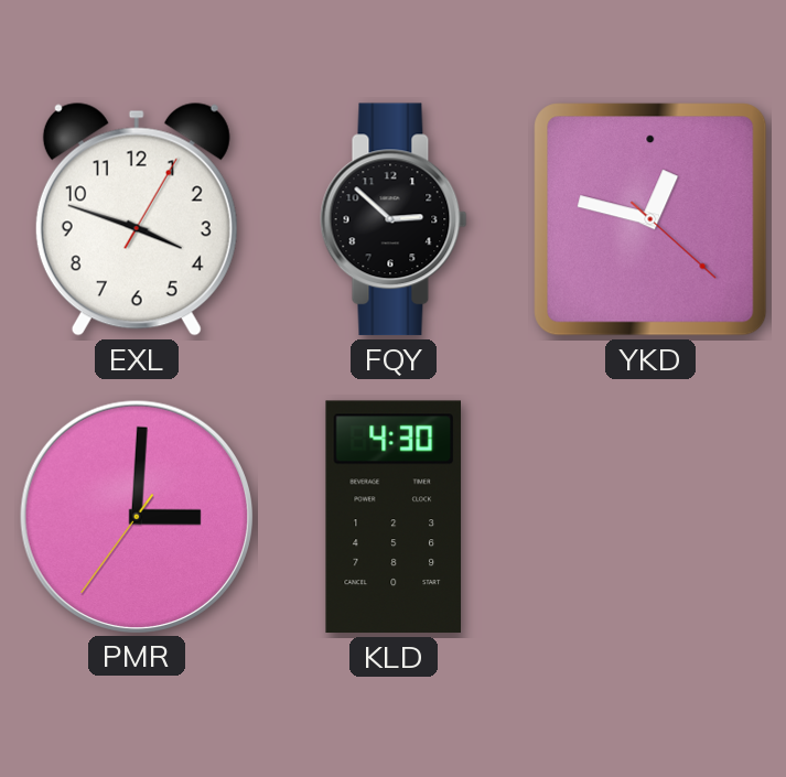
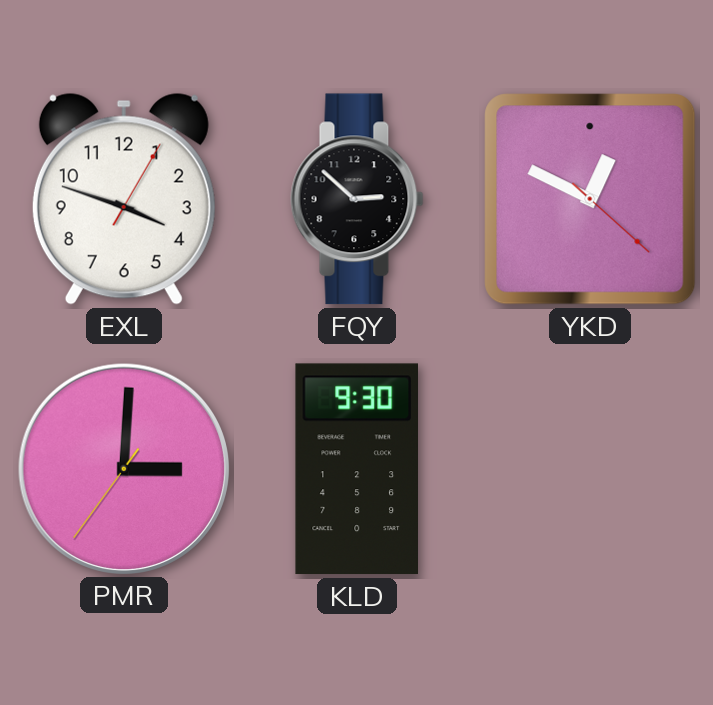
YKD: 12:47 -> 12:49
KLD: 4:30 -> 9:30
